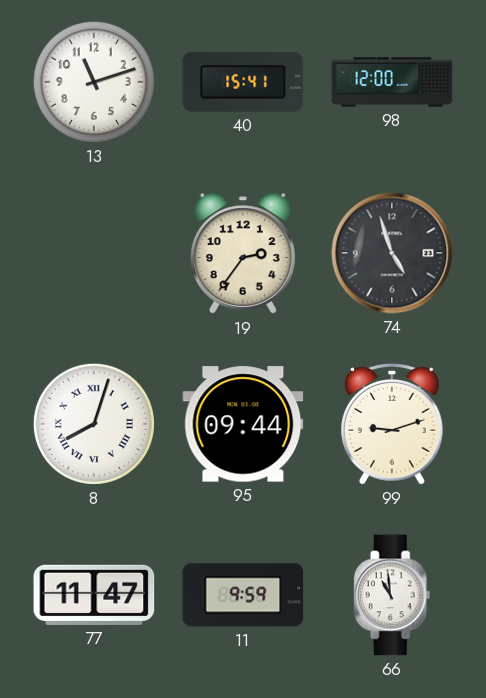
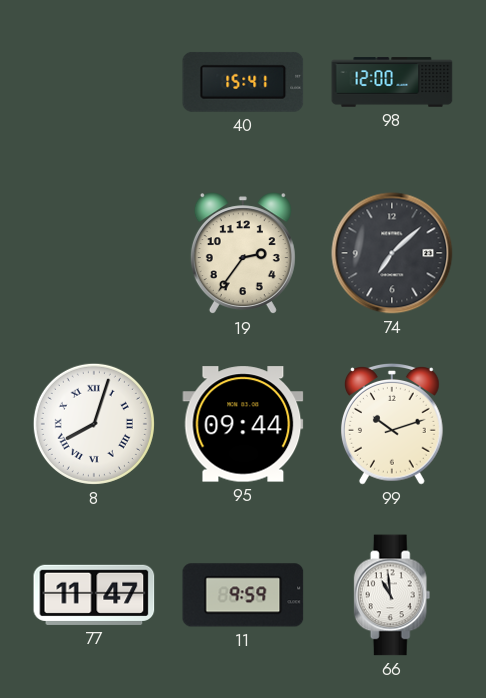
13: 11:12 -> none
74: 4:57 -> 7:08
99: 9:12 -> 10:12
